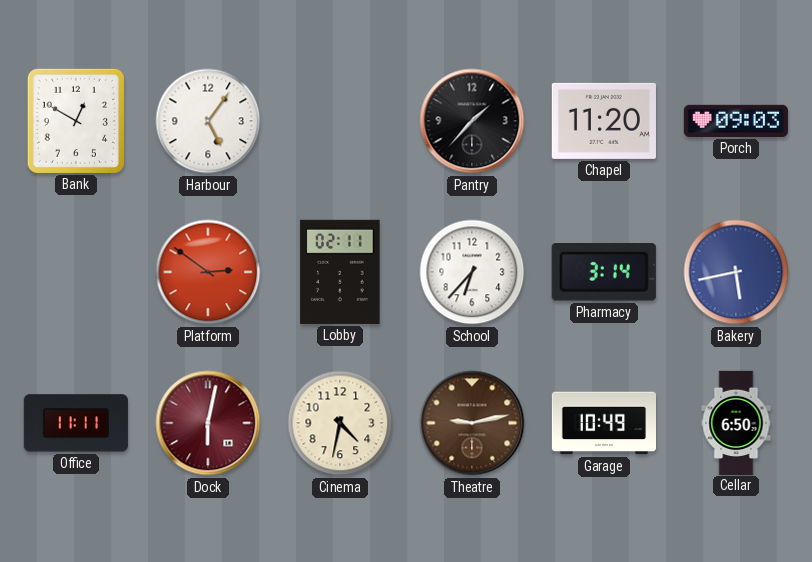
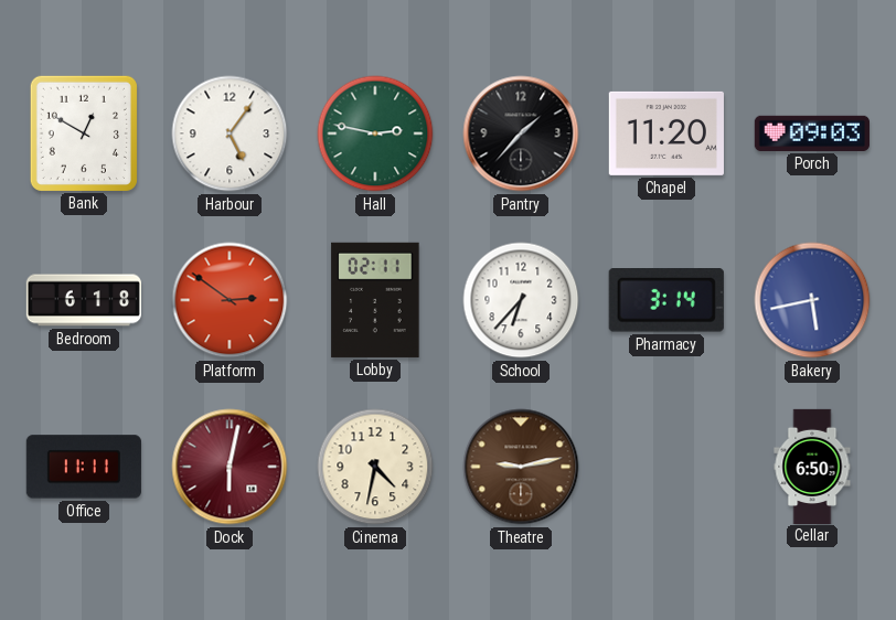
Hall: none -> 2:47
Bedroom: none -> 6:18
Garage: 10:49 -> none
